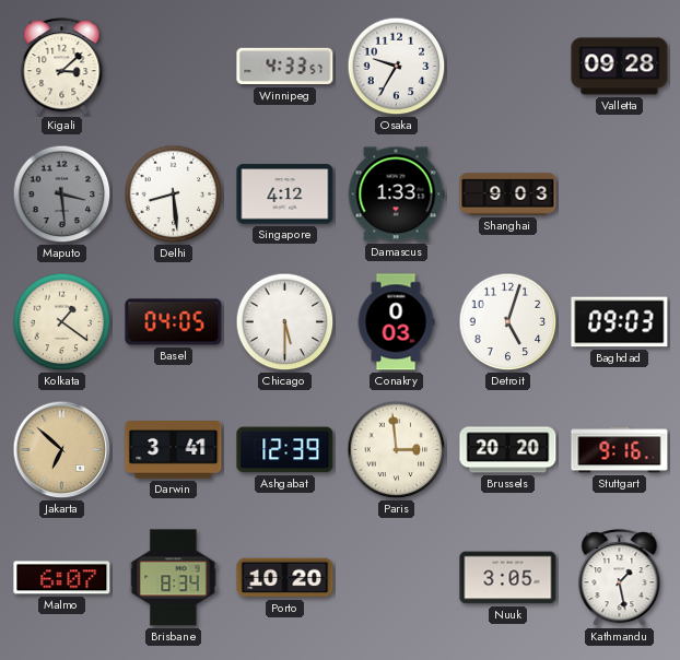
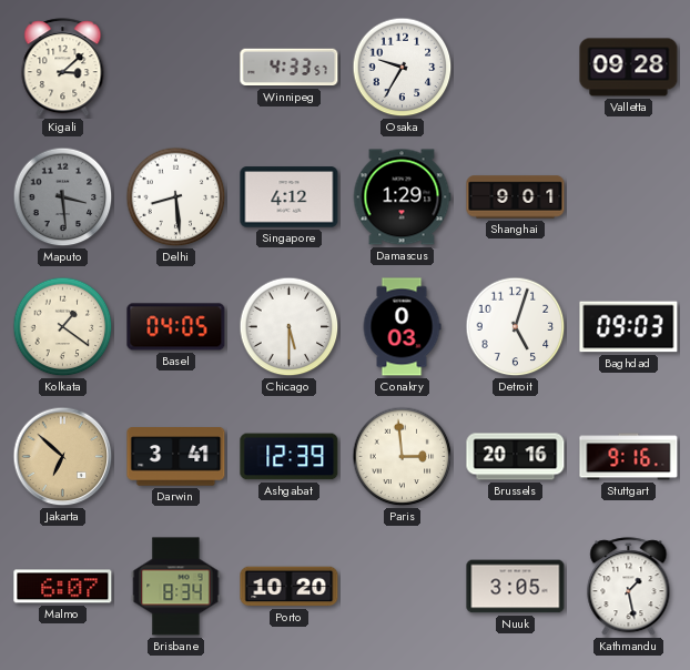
Damascus: 1:33 -> 1:29
Shanghai: 9:03 -> 9:01
Brussels: 20:20 -> 20:16
